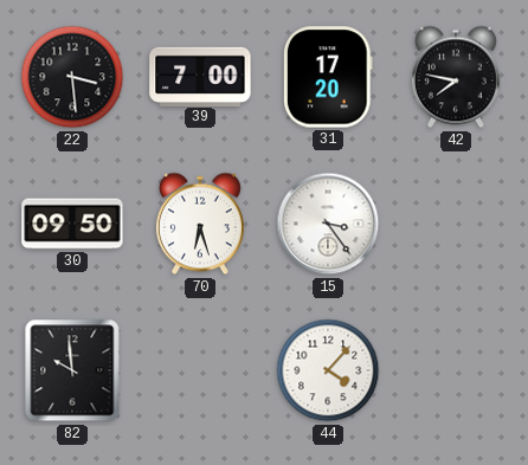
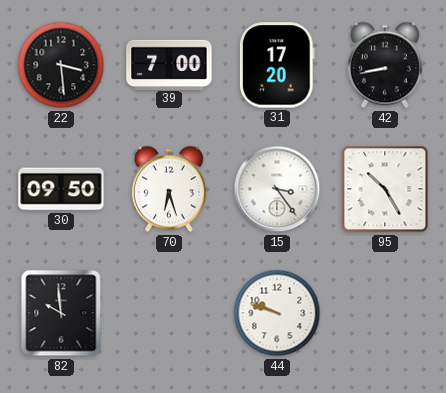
42: 7:47 -> 8:43
95: none -> 10:25
44: 4:07 -> 9:48
